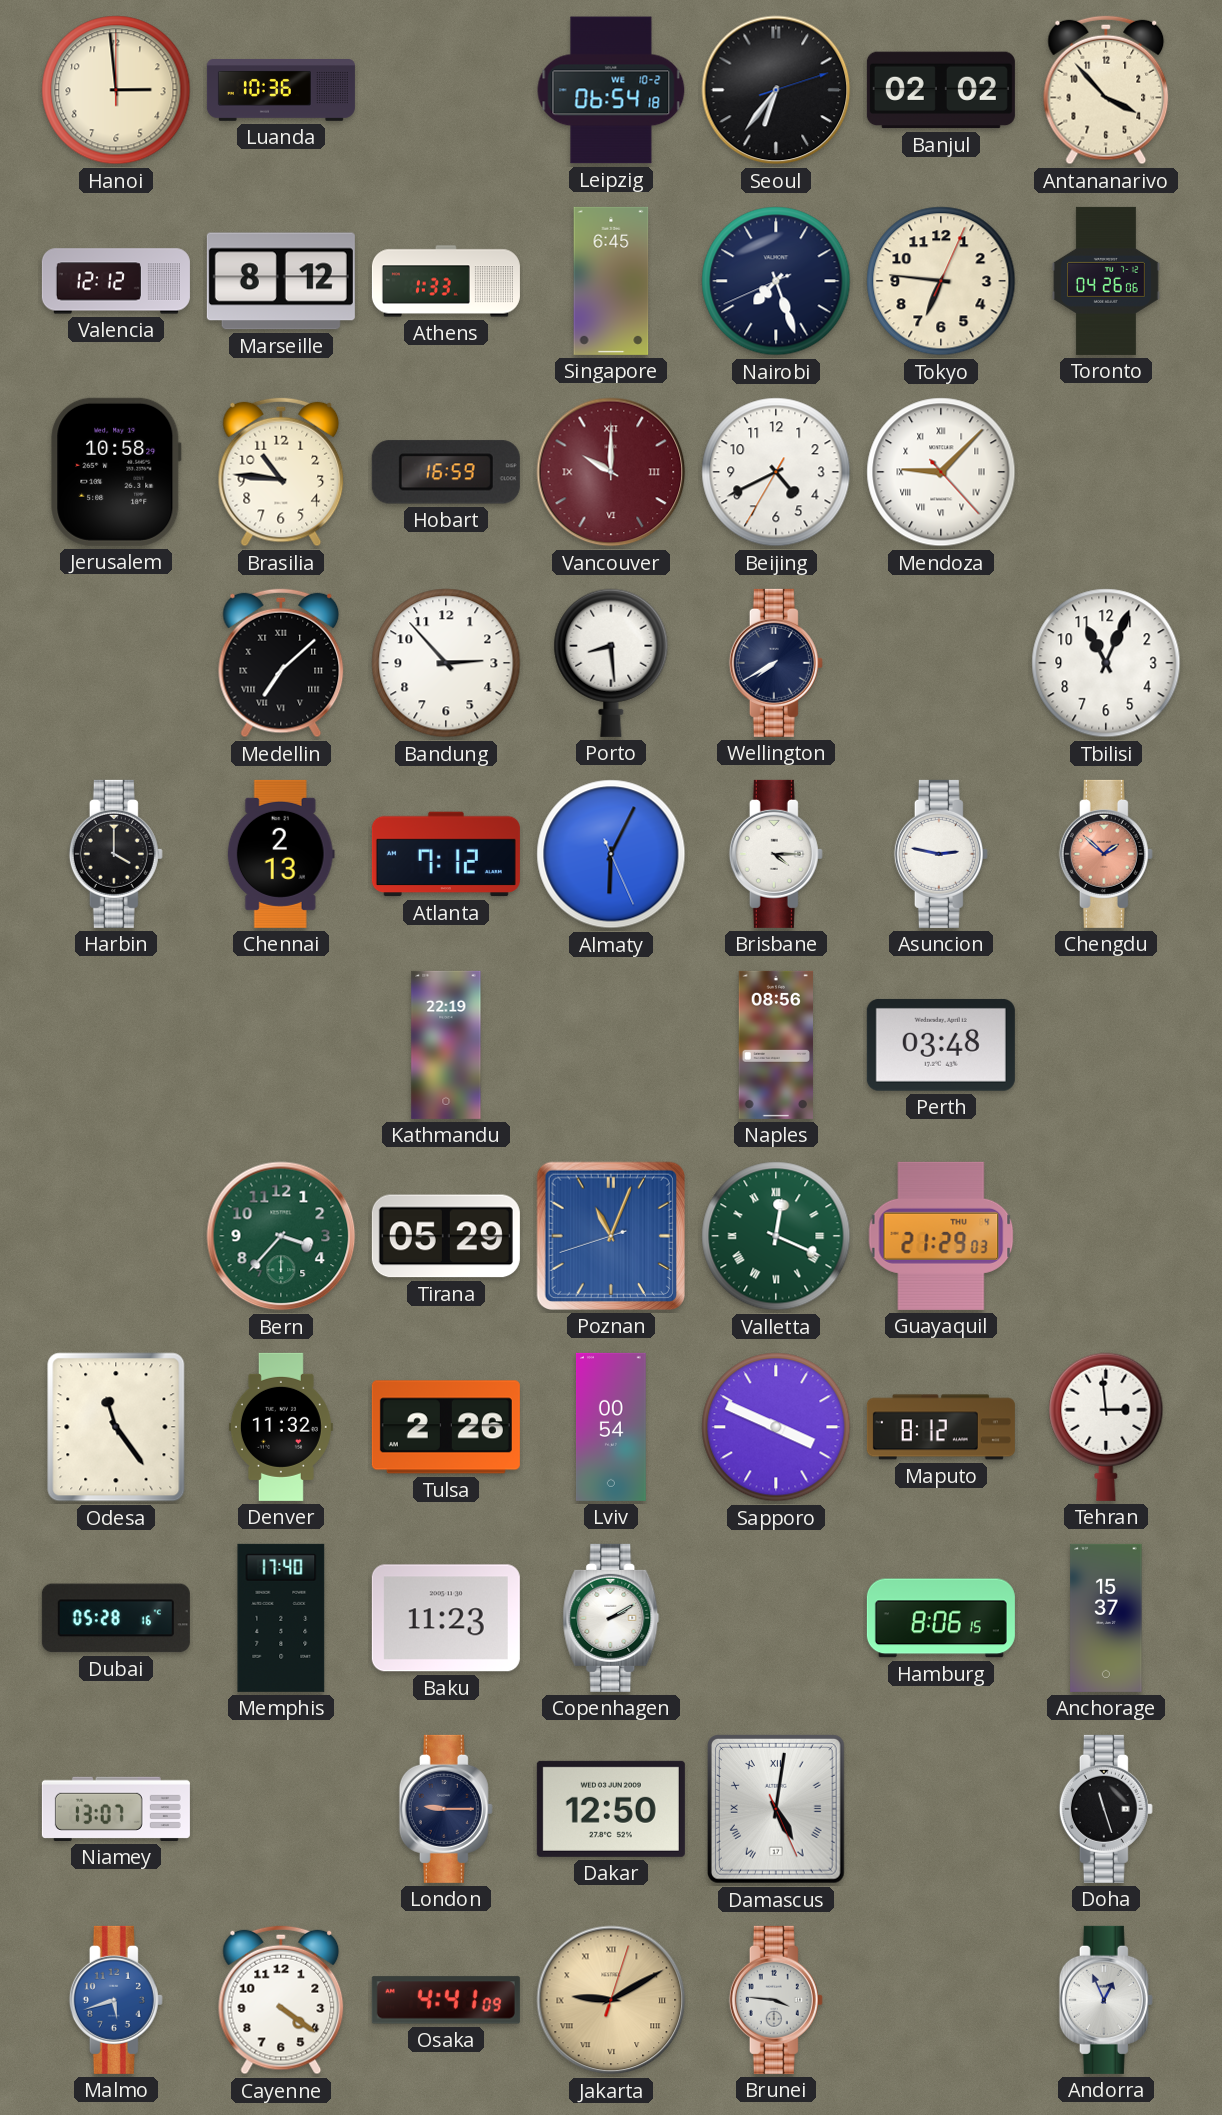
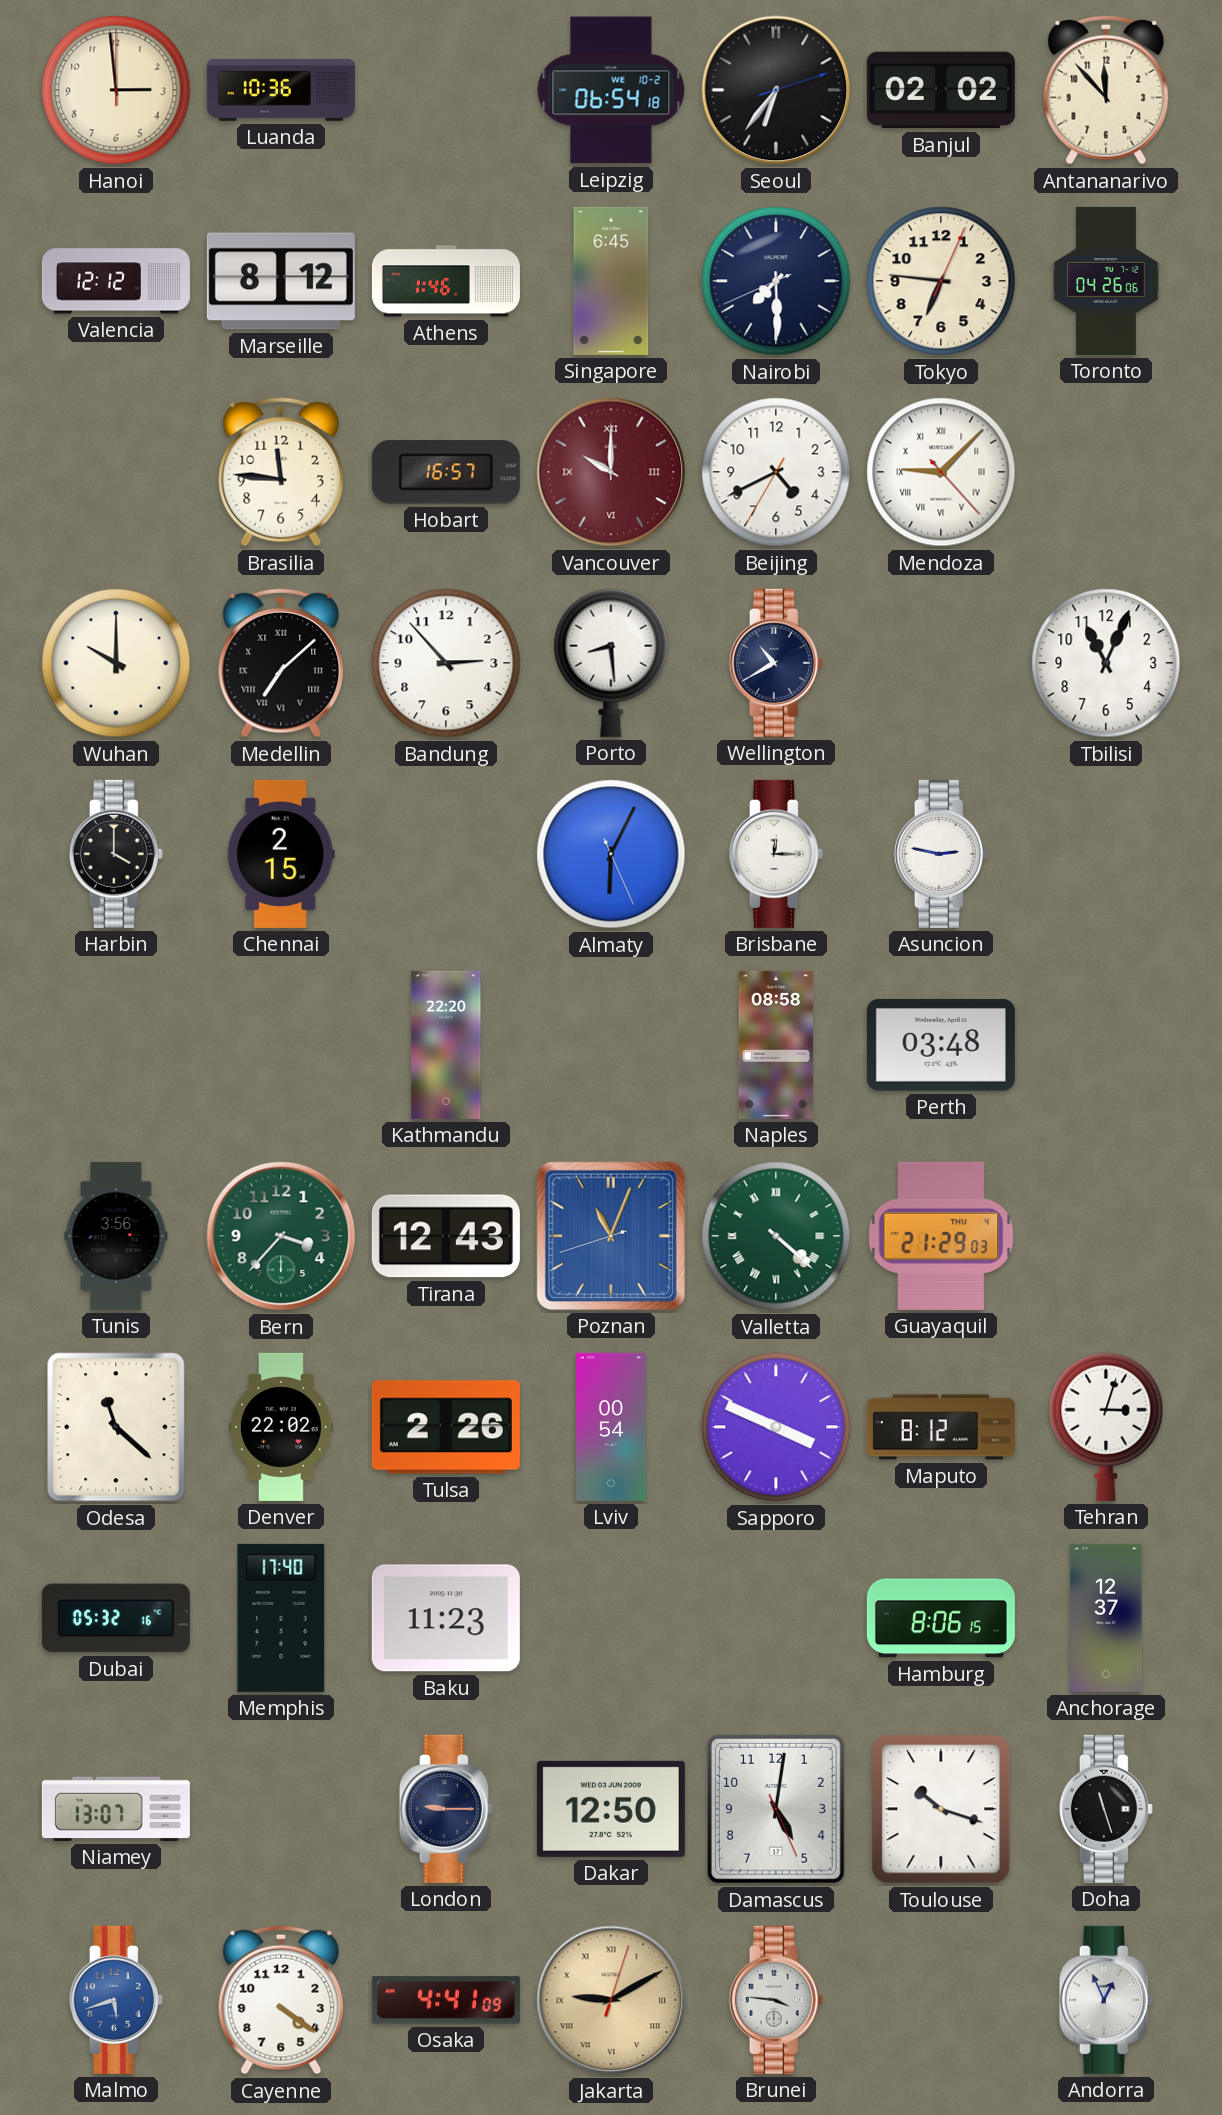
Antananarivo: 3:53 -> 11:53
Athens: 1:33 -> 1:46
Nairobi: 7:26 -> 7:29
Jerusalem: 10:58 -> none
Brasilia: 10:46 -> 11:46
Hobart: 16:59 -> 16:57
Wuhan: none -> 10:00
Wellington: 7:40 -> 10:40
Chennai: 2:13 -> 2:15
Atlanta: 7:12 -> none
Brisbane: 4:15 -> 12:15
Chengdu: 1:52 -> none
Kathmandu: 22:19 -> 22:20
Naples: 08:56 -> 08:58
Tunis: none -> 3:56
Tirana: 05:29 -> 12:43
Valletta: 12:19 -> 4:22
Odesa: 11:24 -> 11:22
Denver: 11:32 -> 22:02
Tehran: 2:59 -> 3:03
Dubai: 05:28 -> 05:32
Copenhagen: 2:10 -> none
Anchorage: 15:37 -> 12:37
Damascus numerals: Roman -> Arabic
Toulouse: none -> 10:18
